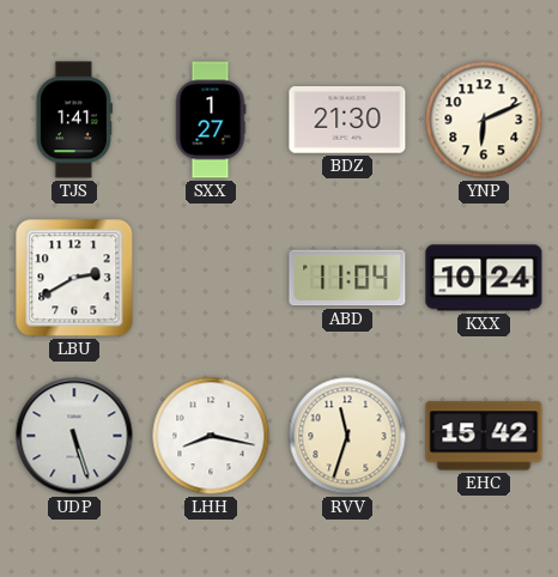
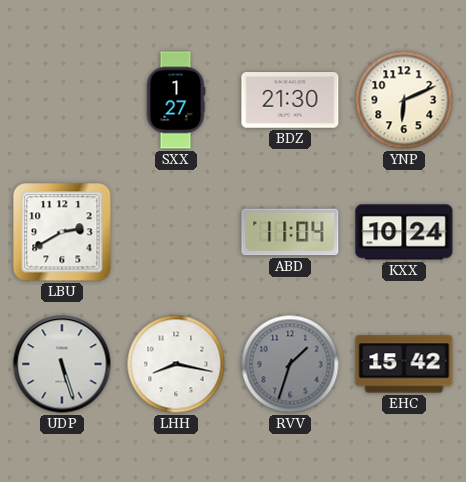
TJS: 1:41 -> none
RVV: 11:33 -> 1:33
RVV dial: cream -> grey
